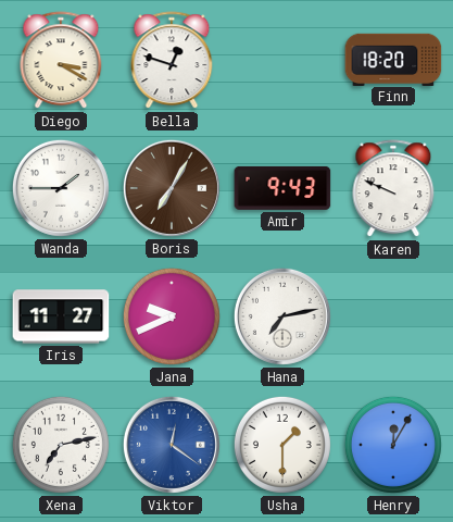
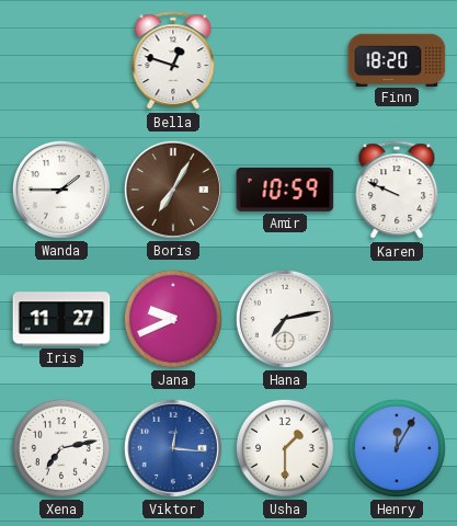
Diego: 3:20 -> none
Amir: 9:43 -> 10:59
Viktor: 12:21 -> 12:16
